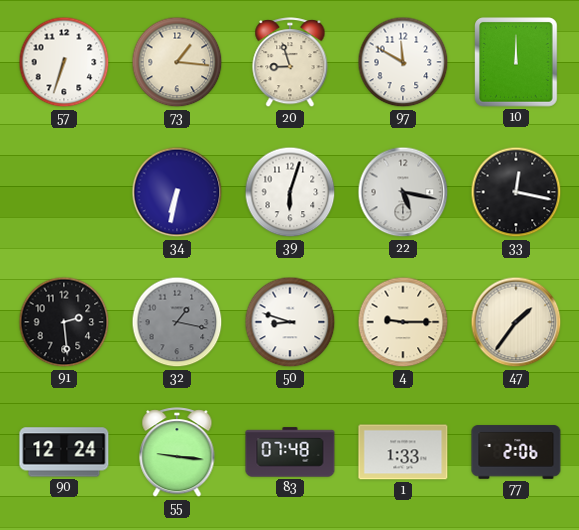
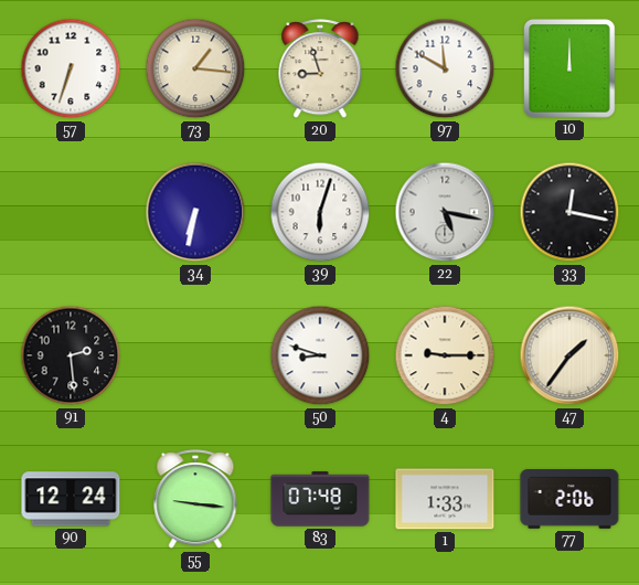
32: 1:17 -> none
